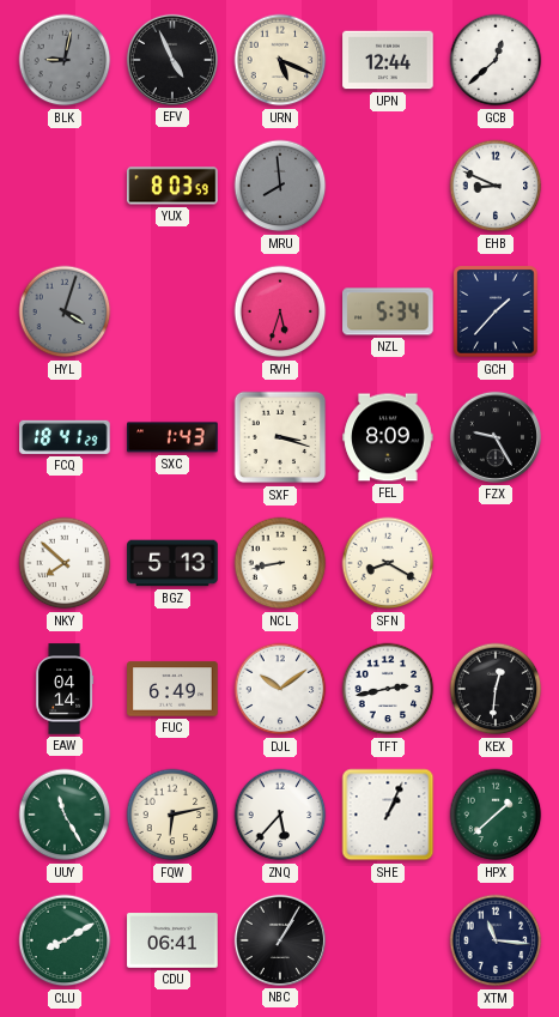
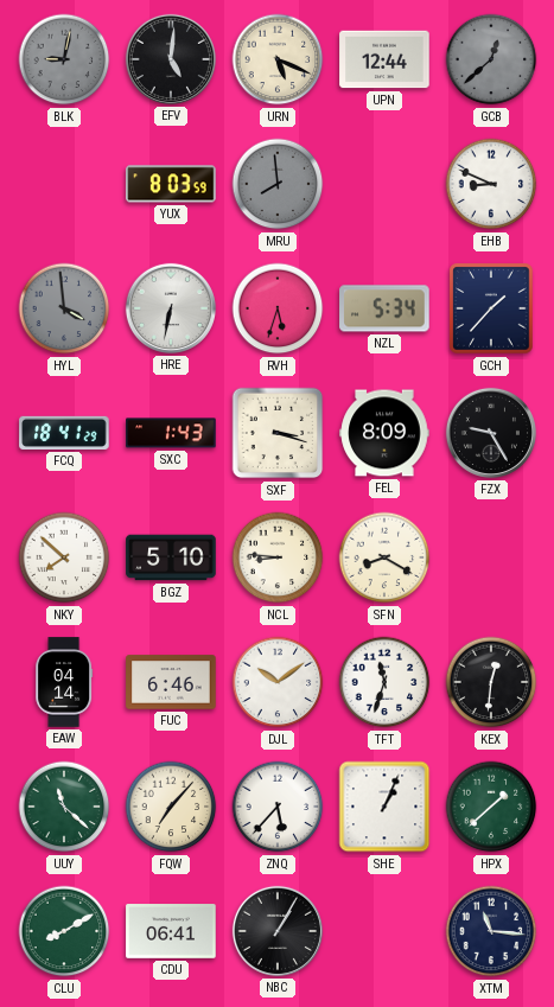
EFV: 4:56 -> 5:01
GCB dial: white -> grey
HYL: 4:03 -> 3:59
HRE: none -> 6:32
BGZ: 5:13 -> 5:10
NCL: 8:43 -> 8:46
FUC: 6:49 -> 6:46
TFT: 2:43 -> 11:33
UUY: 11:25 -> 11:22
FQW: 6:13 -> 7:07
